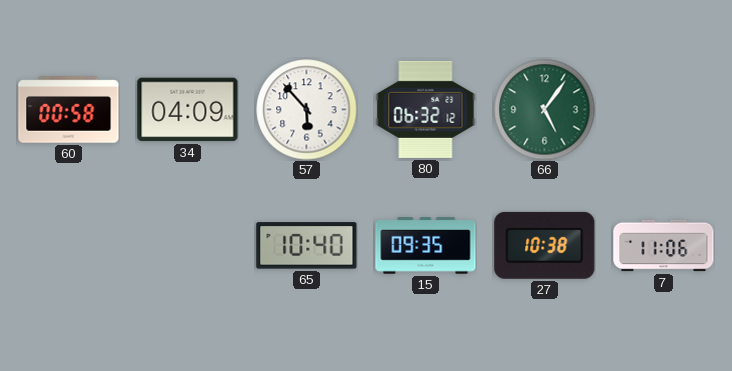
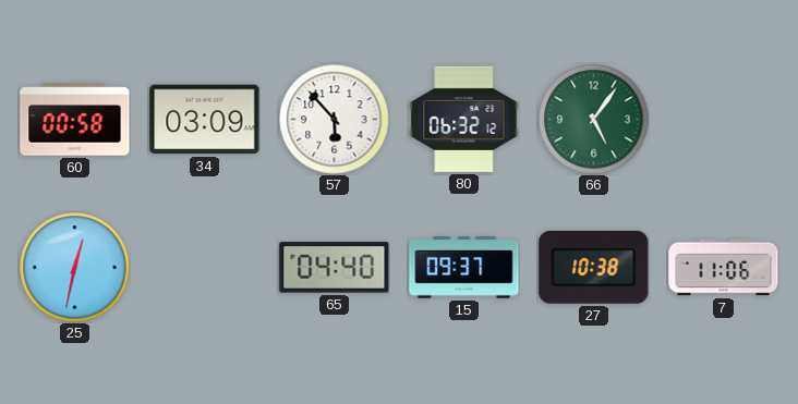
34: 04:09 -> 03:09
25: none -> 12:32
65: 10:40 -> 04:40
15: 09:35 -> 09:37
